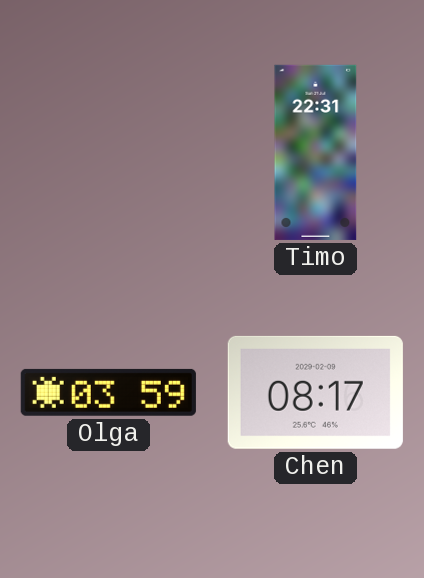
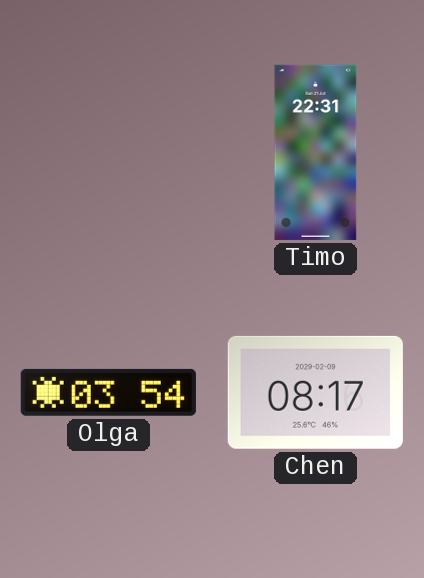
Olga: 03:59 -> 03:54
